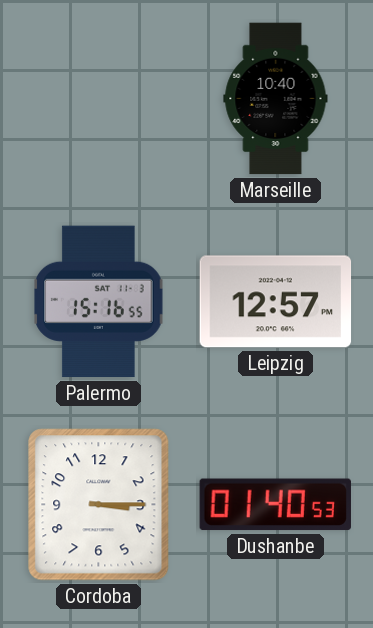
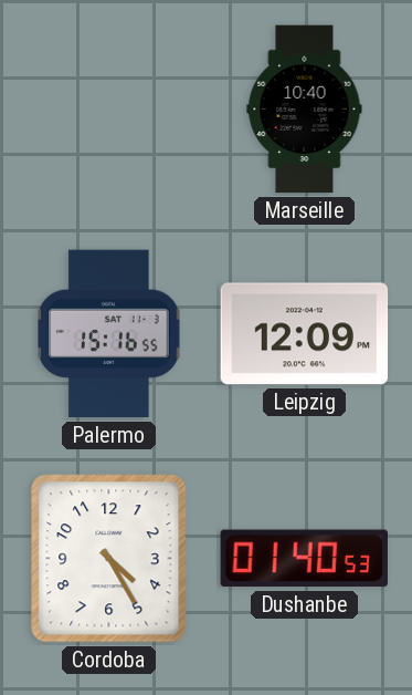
Leipzig: 12:57 -> 12:09
Cordoba: 3:15 -> 4:25
